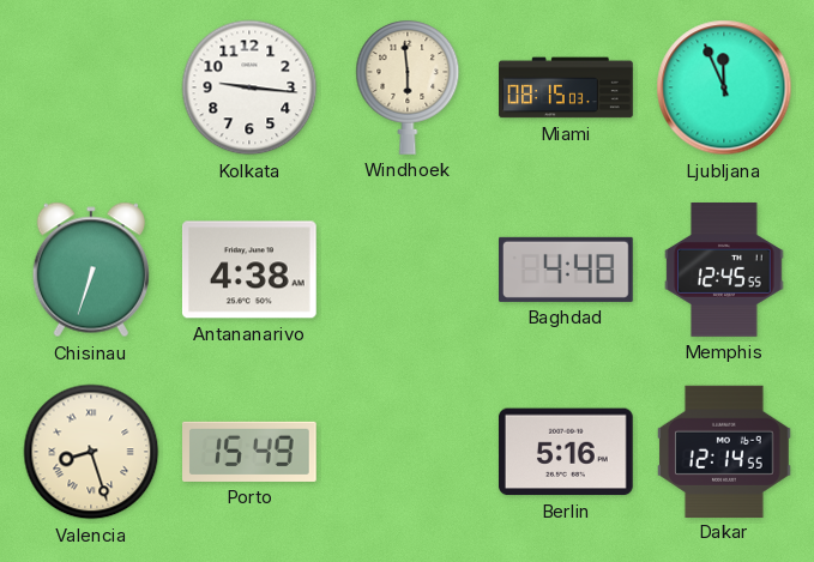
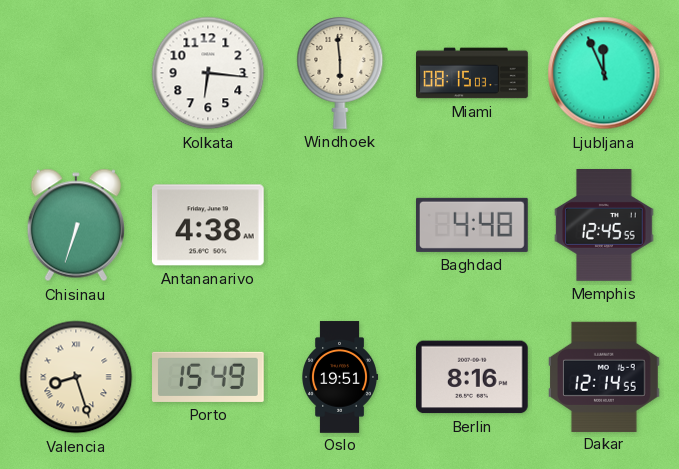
Kolkata: 9:16 -> 6:16
Oslo: none -> 19:51
Berlin: 5:16 -> 8:16
